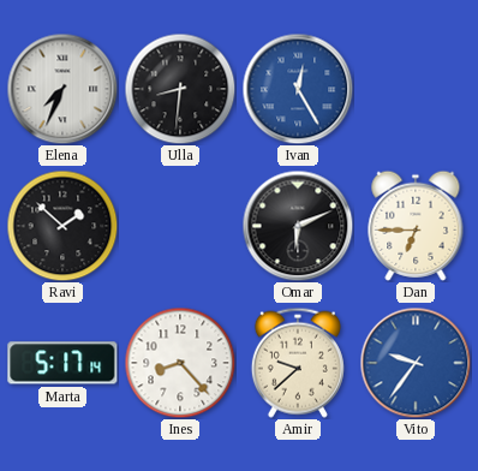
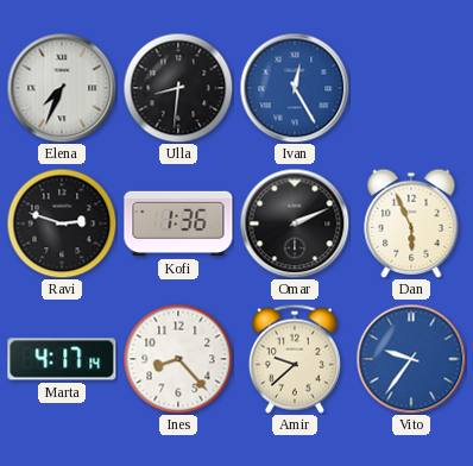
Ravi: 1:52 -> 2:48
Kofi: none -> 1:36
Omar: 6:11 -> 2:11
Dan: 6:45 -> 5:56
Marta: 5:17 -> 4:17
